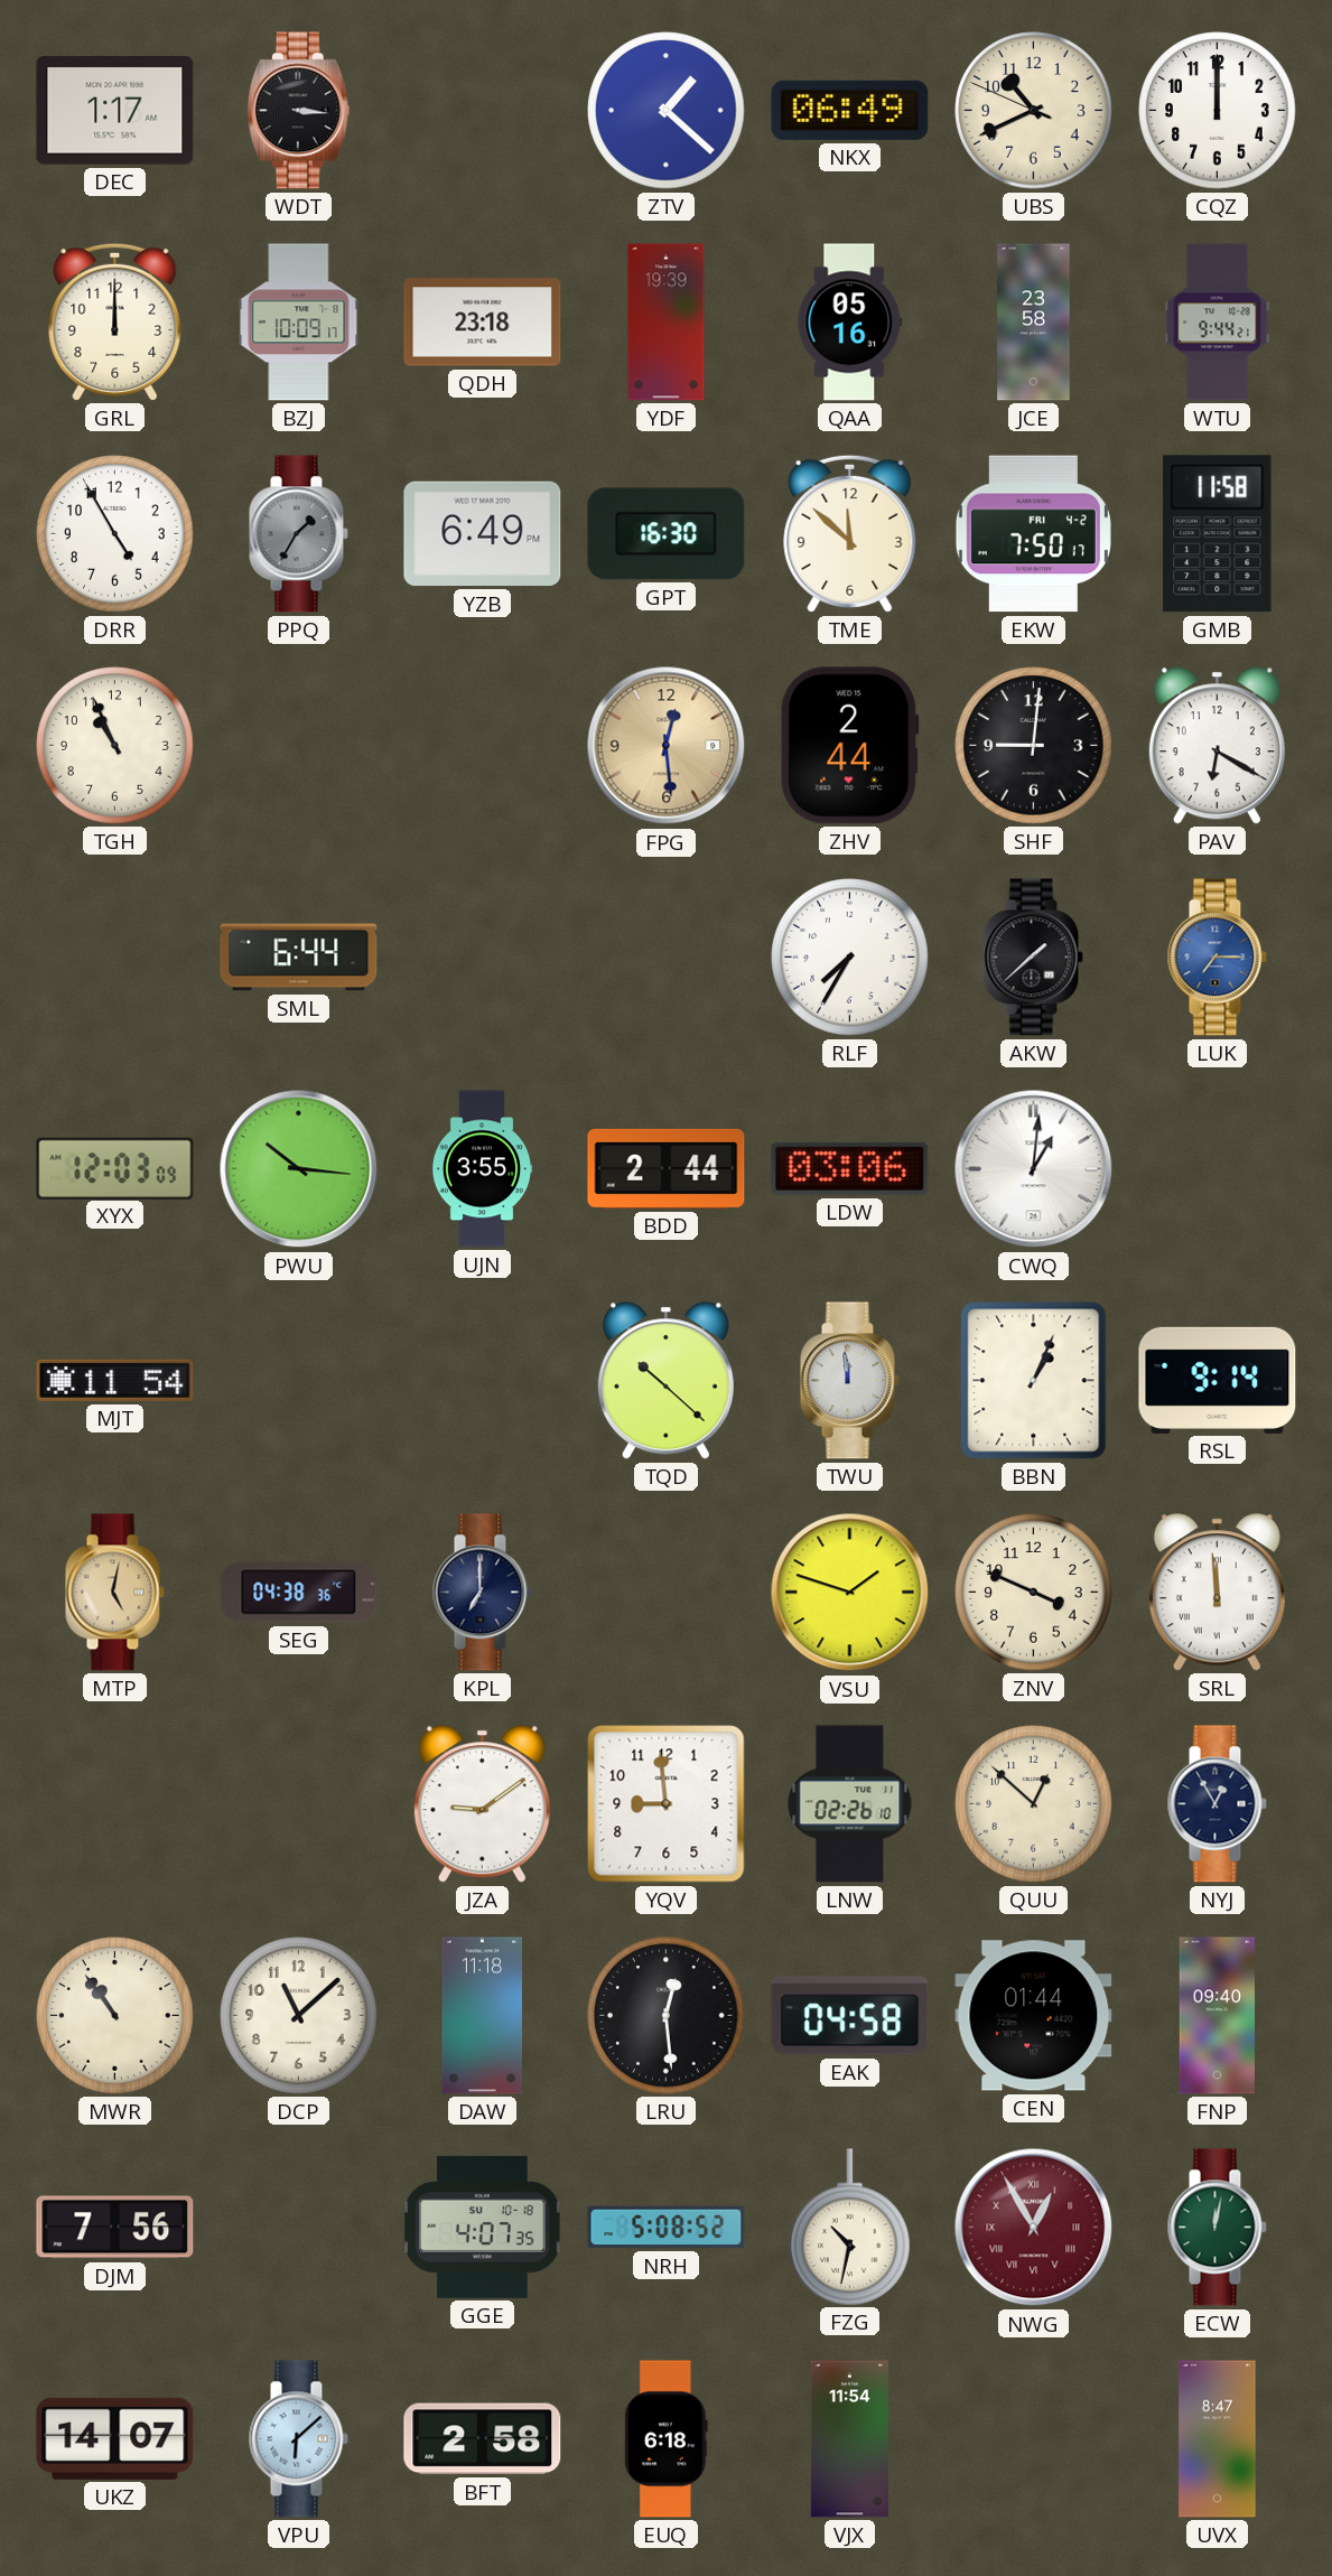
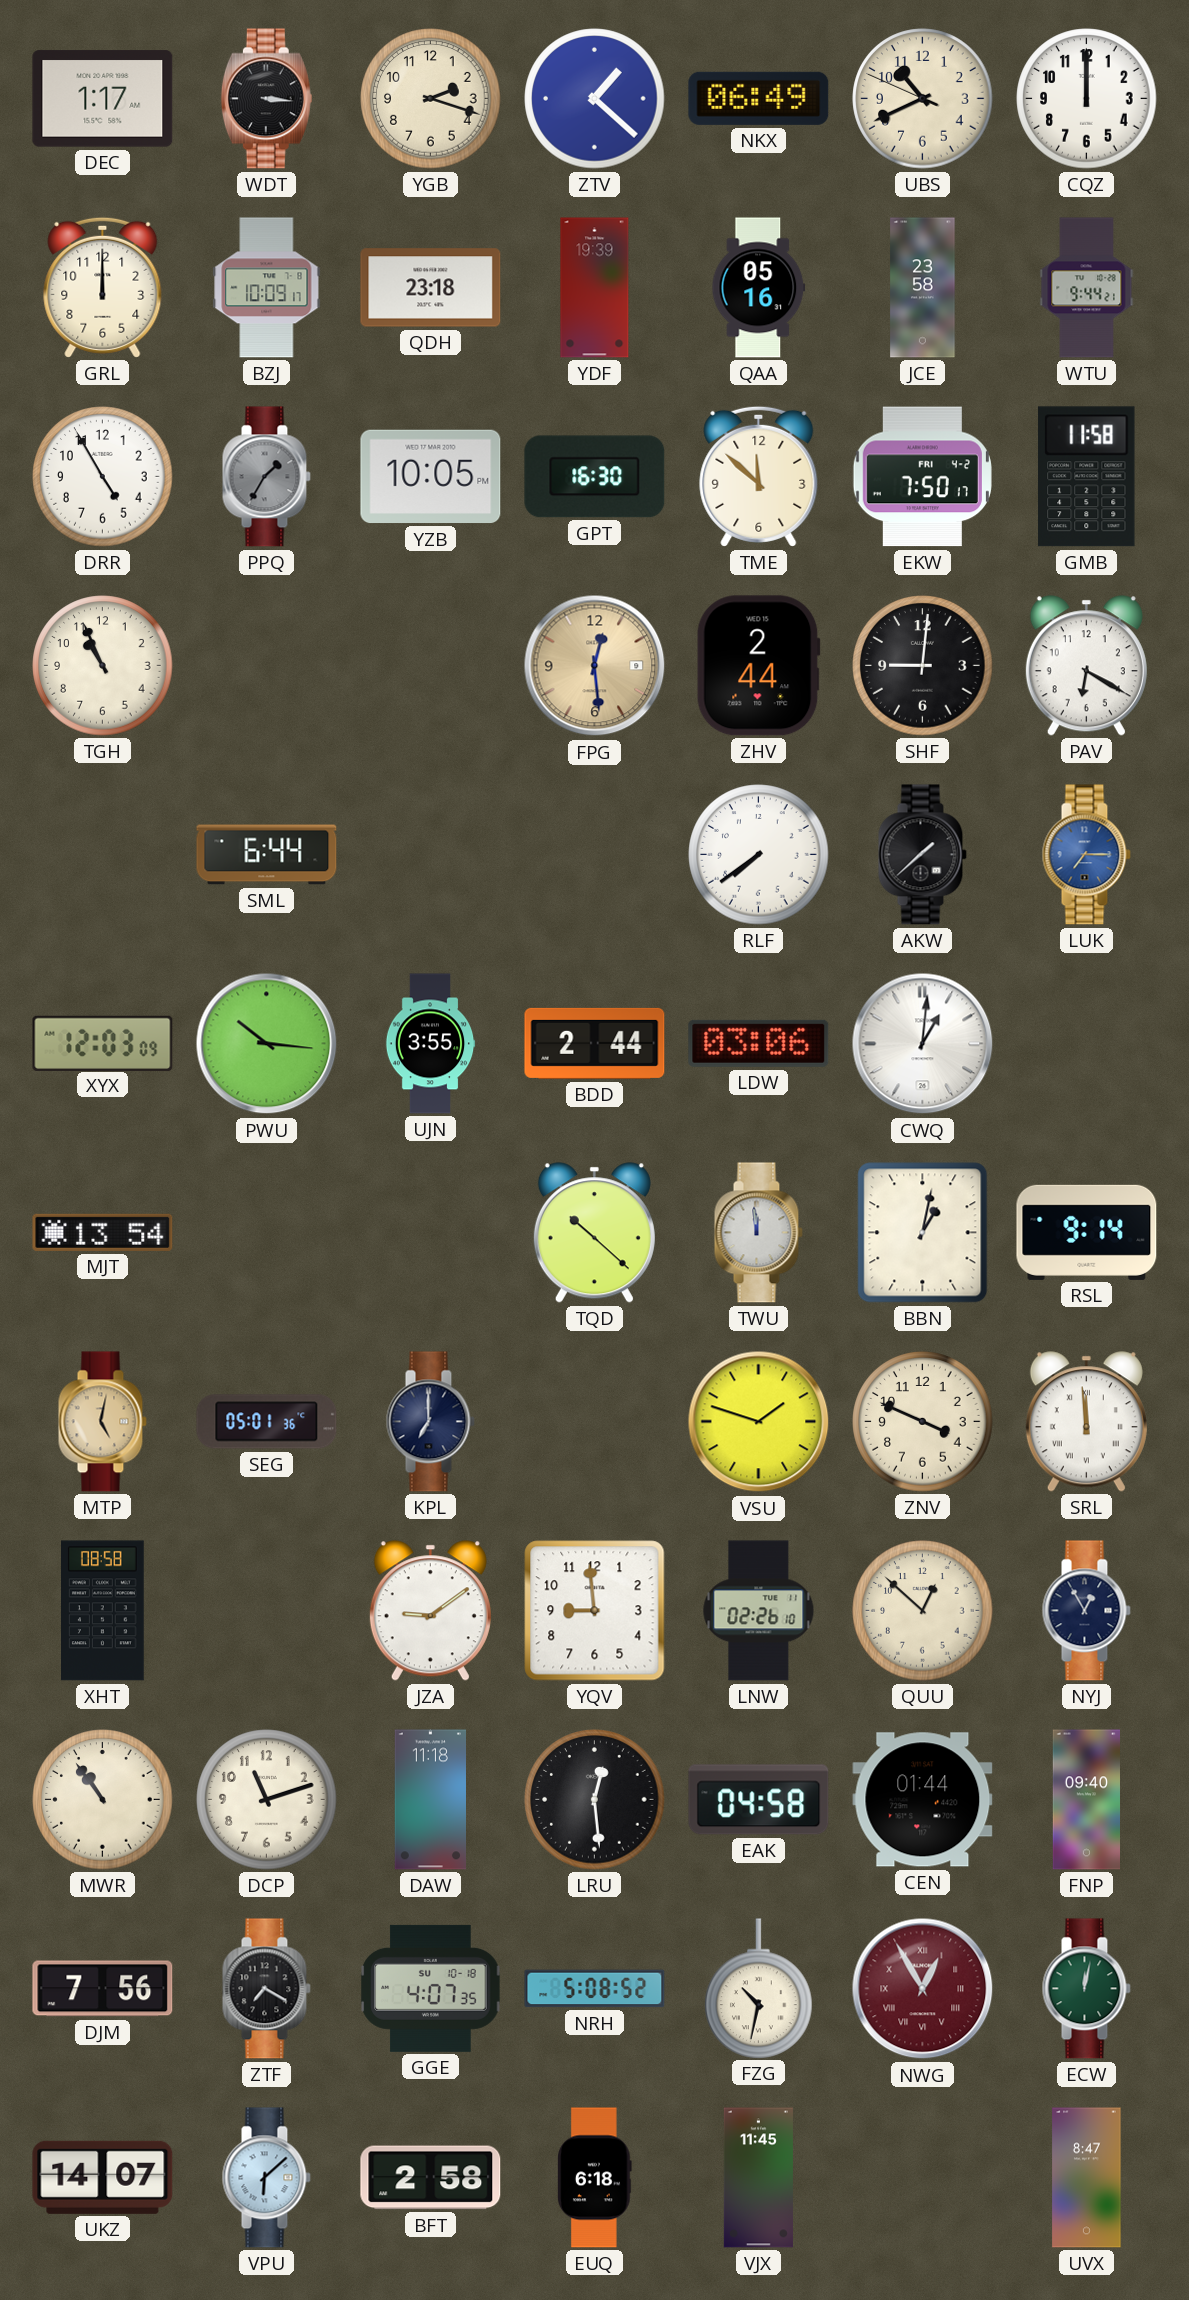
YGB: none -> 2:18
YZB: 6:49 -> 10:05
RLF: 7:35 -> 7:39
MJT: 11:54 -> 13:54
BBN: 1:04 -> 1:02
SEG: 04:38 -> 05:01
XHT: none -> 08:58
DCP: 11:08 -> 11:12
ZTF: none -> 7:20
VJX: 11:54 -> 11:45
